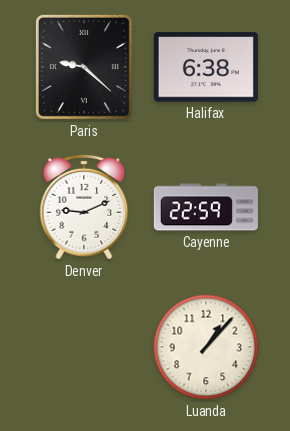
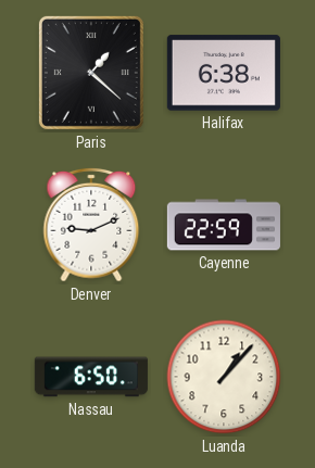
Paris: 9:22 -> 1:22
Nassau: none -> 6:50
